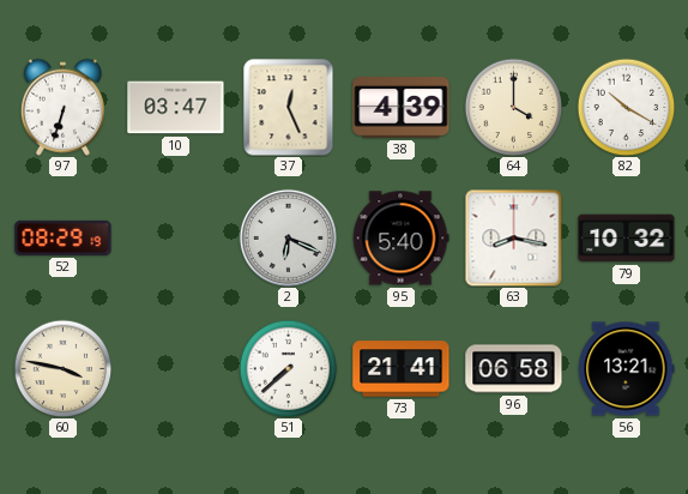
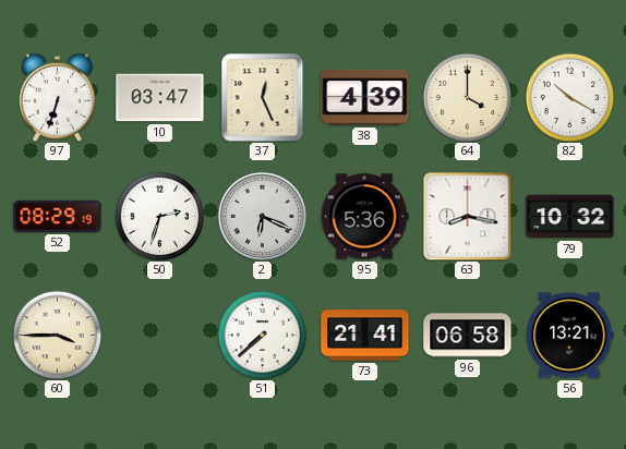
50: none -> 2:33
95: 5:40 -> 5:36
60: 3:47 -> 3:45
